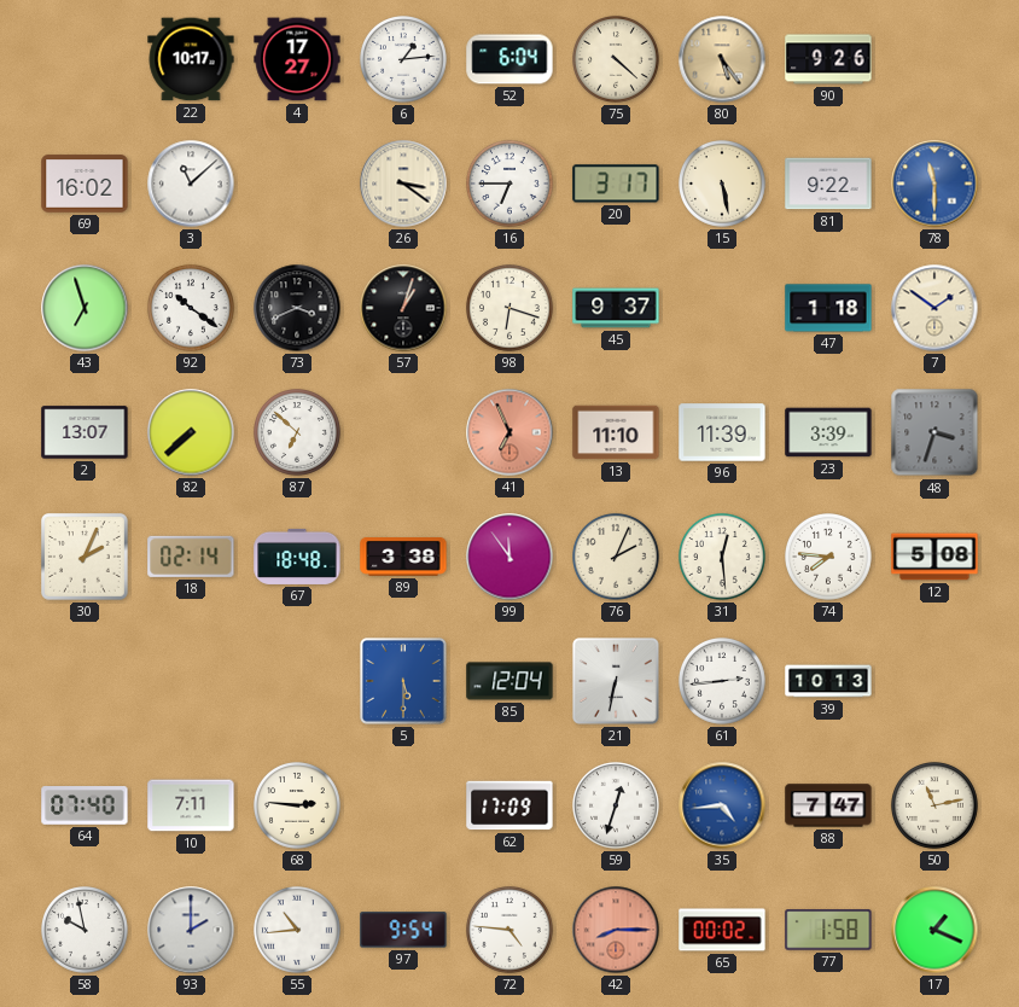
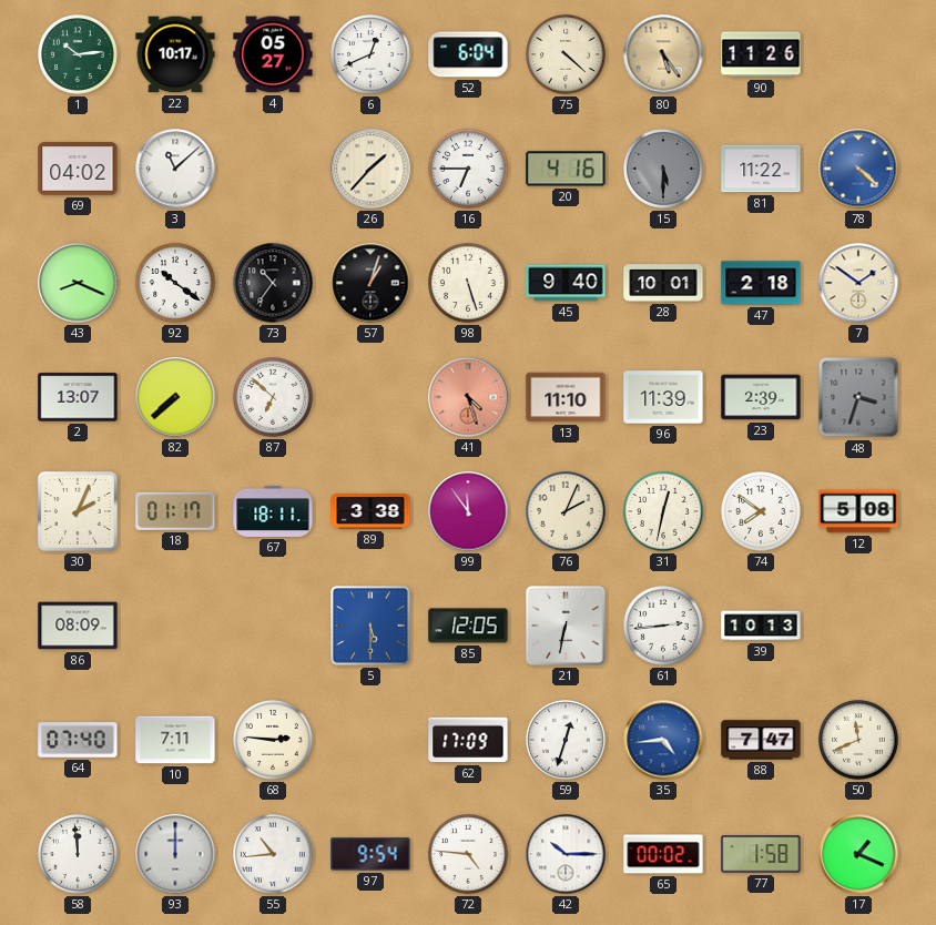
1: none -> 10:14
4: 17:27 -> 05:27
6: 1:14 -> 12:41
90: 9:26 -> 11:26
69: 16:02 -> 04:02
26: 3:21 -> 1:37
20: 3:17 -> 4:16
15: 5:28 -> 5:30
15 dial: cream -> grey
81: 9:22 -> 11:22
78: 11:30 -> 4:22
43: 6:57 -> 8:19
73: 3:41 -> 10:36
98: 6:18 -> 5:27
45: 9:37 -> 9:40
28: none -> 10:01
47: 1:18 -> 2:18
41: 6:56 -> 4:27
23: 3:39 -> 2:39
18: 02:14 -> 01:17
67: 18:48 -> 18:11
31: 12:29 -> 12:32
74: 7:46 -> 7:51
86: none -> 08:09
85: 12:04 -> 12:05
50: 11:13 -> 11:41
58: 9:58 -> 11:59
93: 2:00 -> 12:00
42: 8:15 -> 10:15
42 dial: salmon -> white
